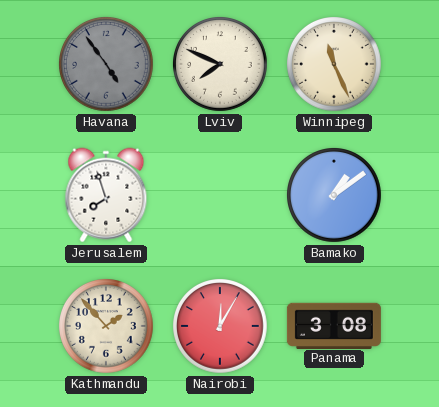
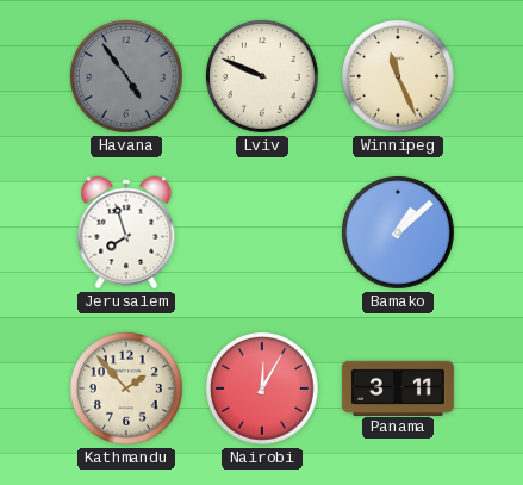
Lviv: 7:49 -> 9:49
Bamako: 1:09 -> 1:08
Panama: 3:08 -> 3:11
